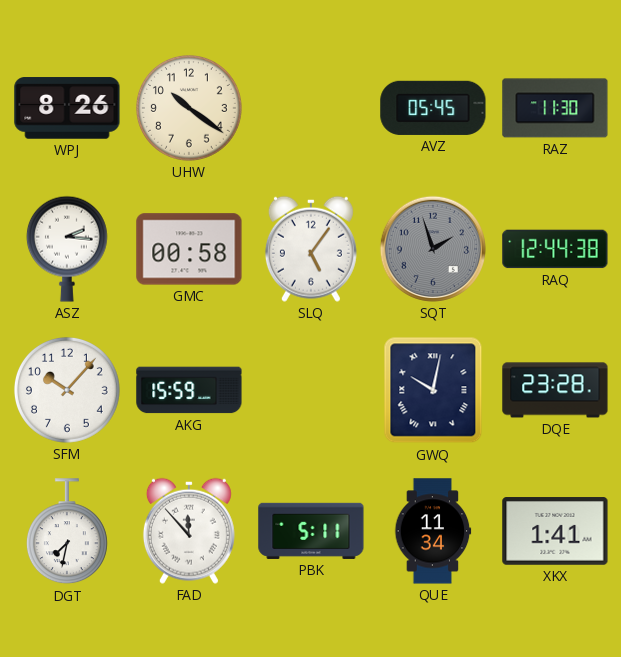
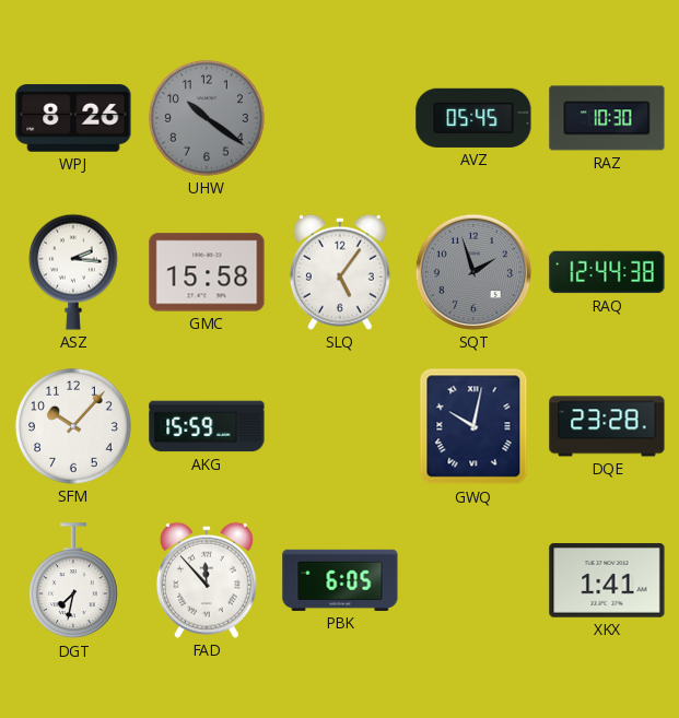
UHW dial: cream -> grey
RAZ: 11:30 -> 10:30
GMC: 00:58 -> 15:58
PBK: 5:11 -> 6:05
QUE: 11:34 -> none
